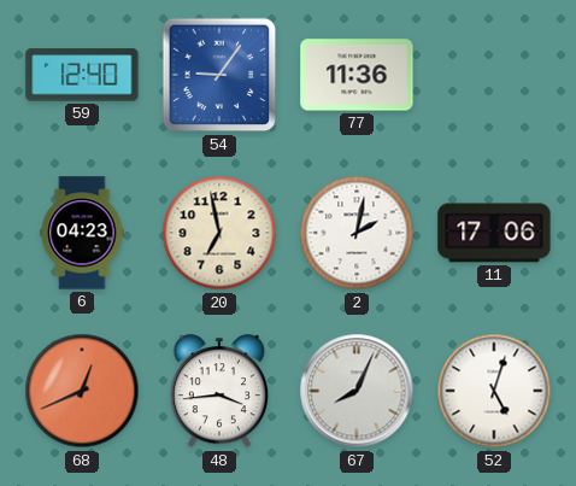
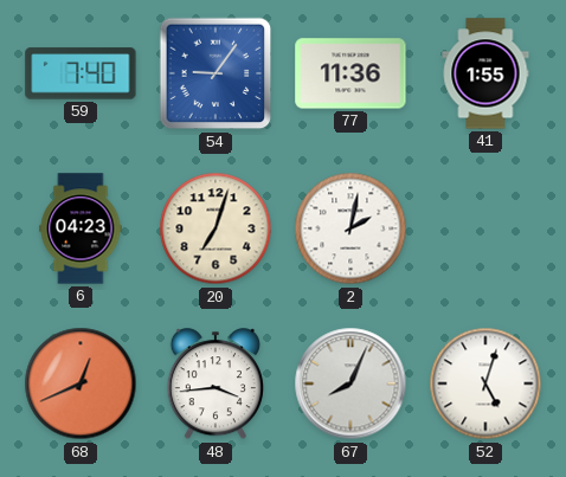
59: 12:40 -> 7:40
41: none -> 1:55
20: 6:58 -> 7:03
11: 17:06 -> none
